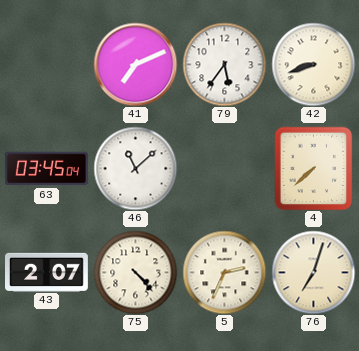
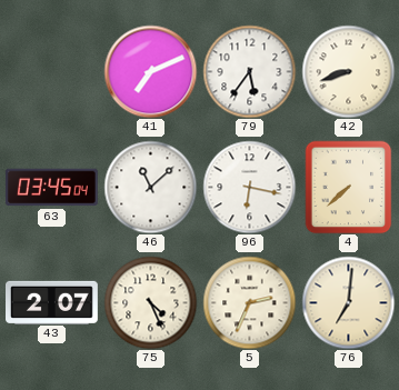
96: none -> 6:17
75: 4:23 -> 4:26
76: 7:03 -> 7:01
